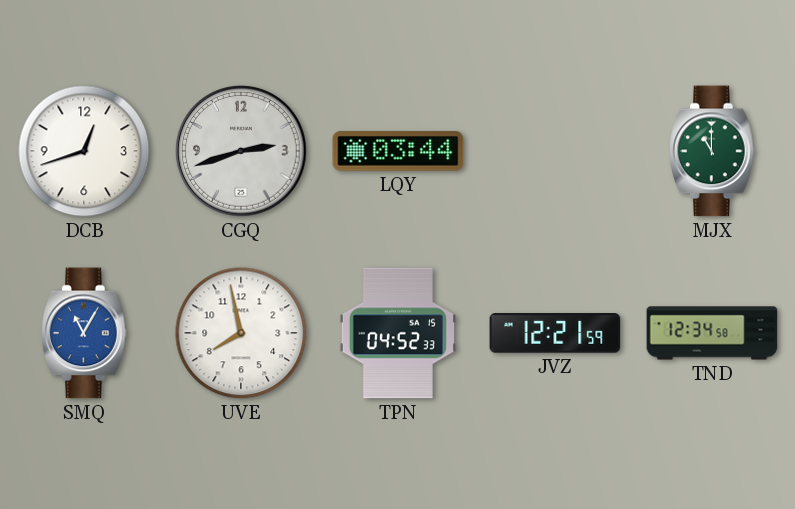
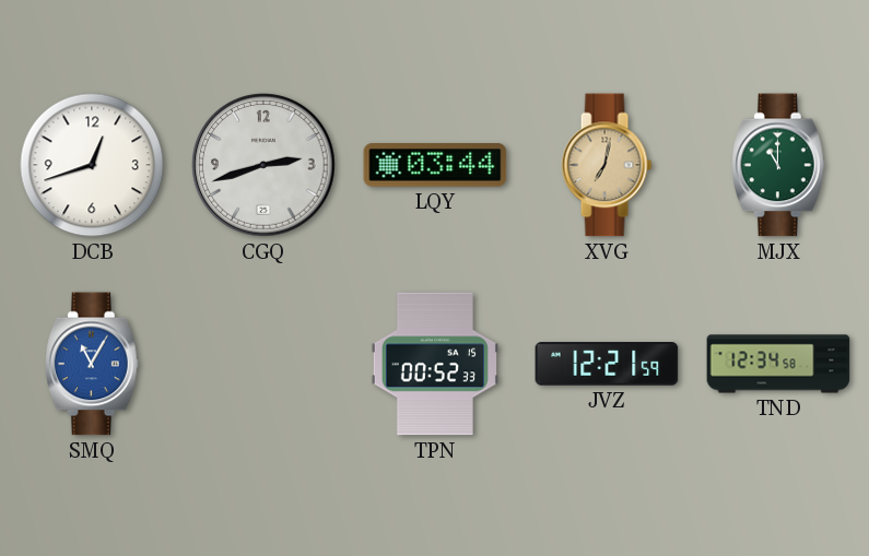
XVG: none -> 7:02
UVE: 7:58 -> none
TPN: 04:52 -> 00:52
